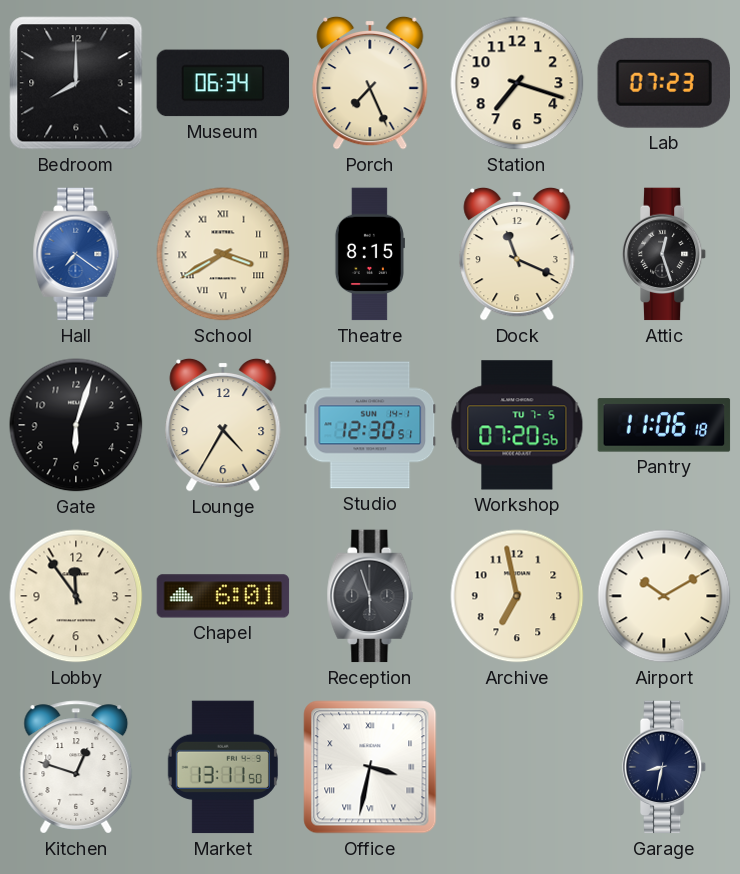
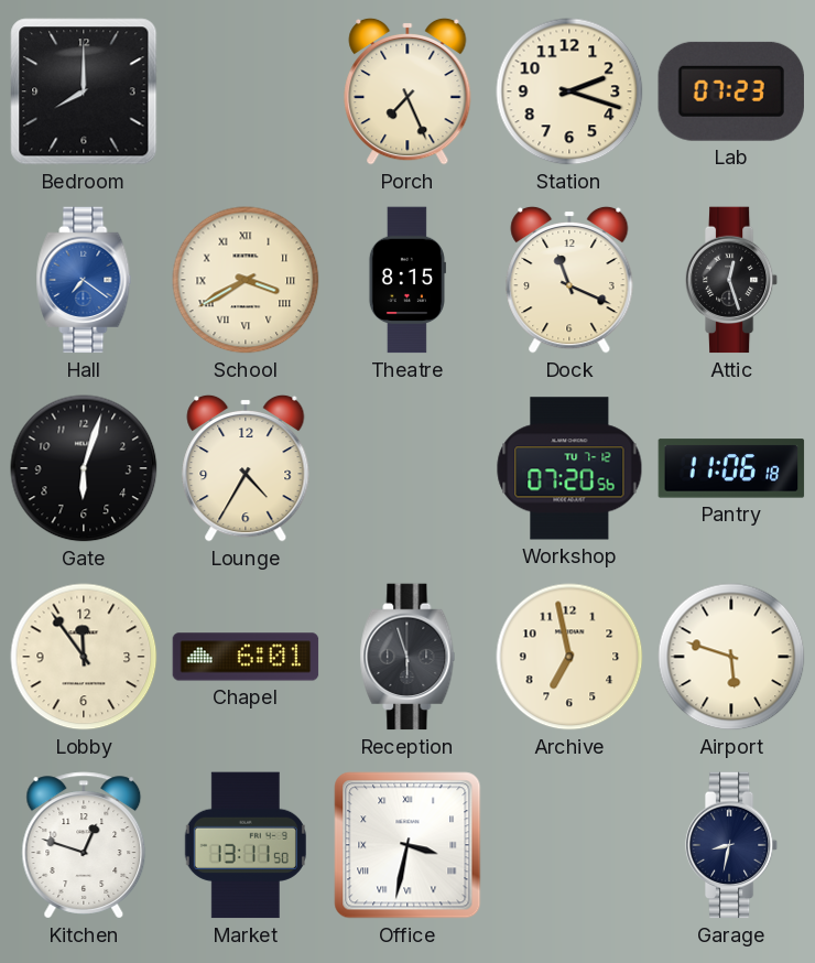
Museum: 06:34 -> none
Station: 7:18 -> 2:18
Studio: 12:30 -> none
Workshop date: TU 7-5 -> TU 7-12
Airport: 10:10 -> 5:48
